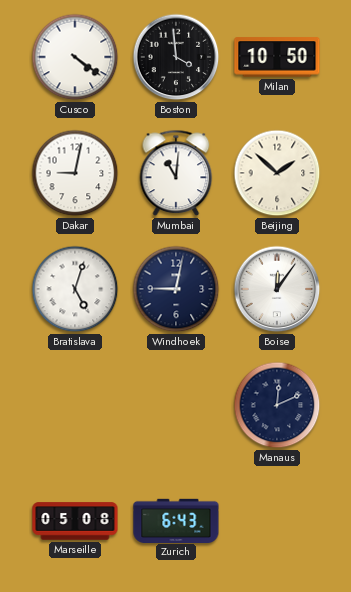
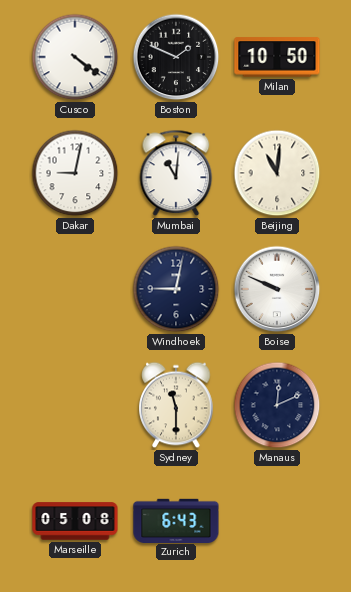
Boston: 3:59 -> 1:49
Beijing: 1:52 -> 11:01
Bratislava: 5:03 -> none
Boise: 12:06 -> 9:49
Sydney: none -> 11:30
